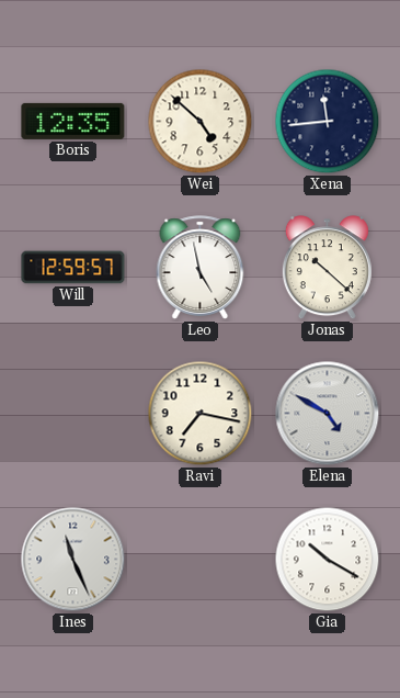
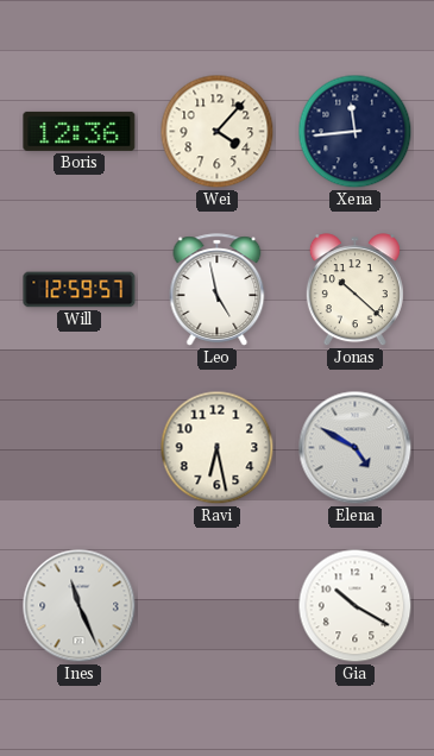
Boris: 12:35 -> 12:36
Wei: 4:52 -> 4:07
Ravi: 7:17 -> 6:28
